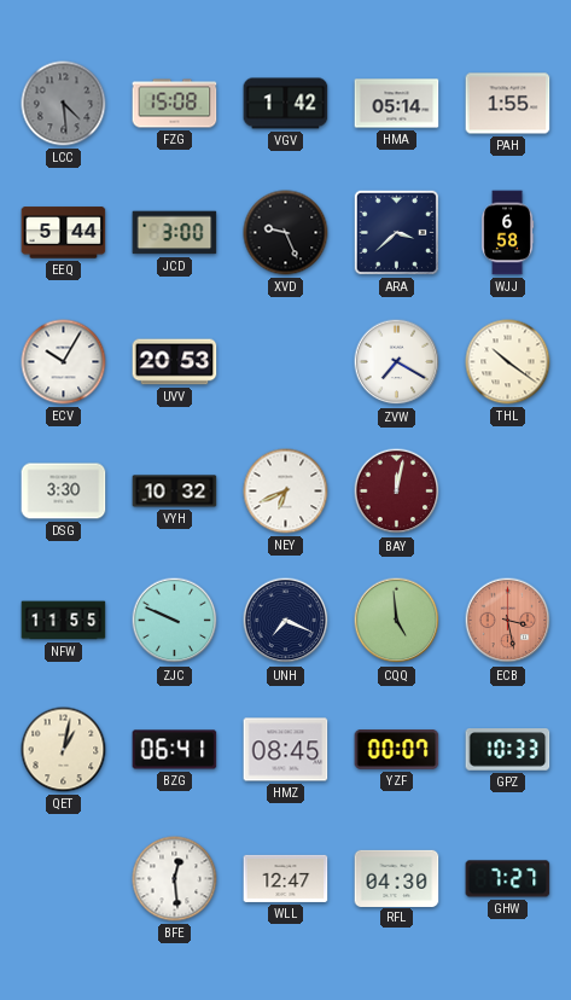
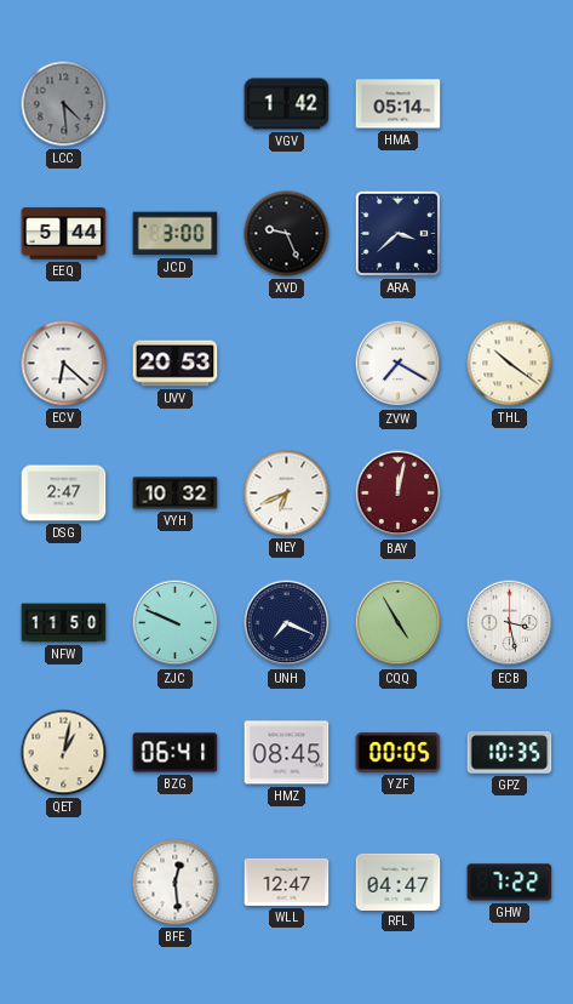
FZG: 15:08 -> none
PAH: 1:55 -> none
WJJ: 6:58 -> none
ECV: 10:05 -> 6:22
DSG: 3:30 -> 2:47
NFW: 11:55 -> 11:50
CQQ: 4:59 -> 4:55
ECB dial: salmon -> white
YZF: 00:07 -> 00:05
GPZ: 10:33 -> 10:35
RFL: 04:30 -> 04:47
GHW: 7:27 -> 7:22
